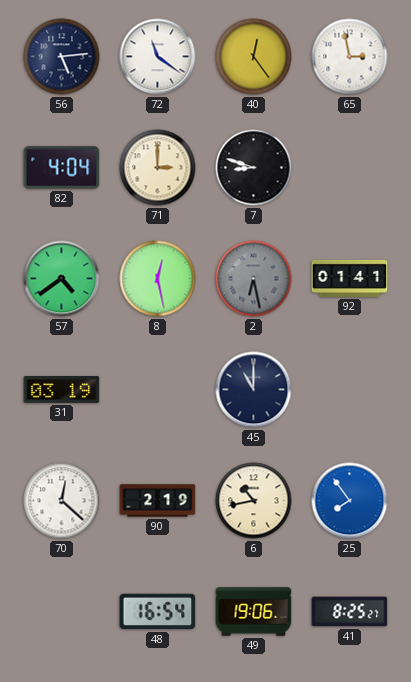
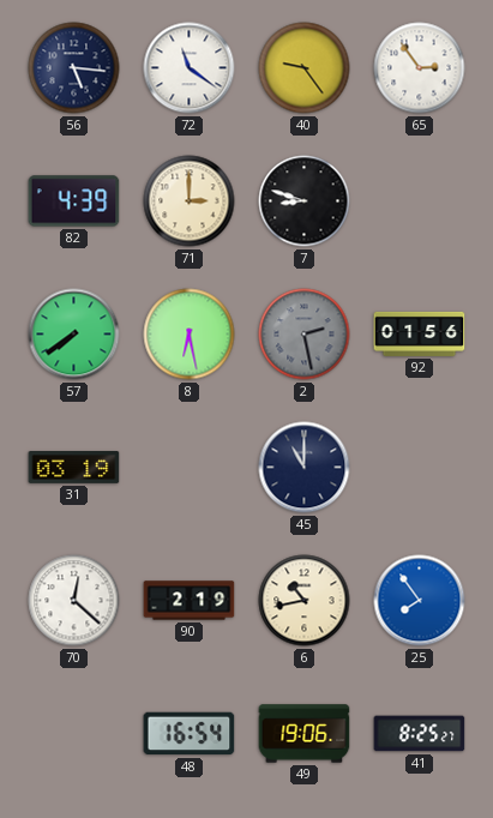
56: 5:14 -> 5:16
40: 12:24 -> 9:24
65: 2:58 -> 2:54
82: 4:04 -> 4:39
57: 4:39 -> 7:39
8: 12:28 -> 6:28
2: 6:28 -> 2:28
92: 01:41 -> 01:56
